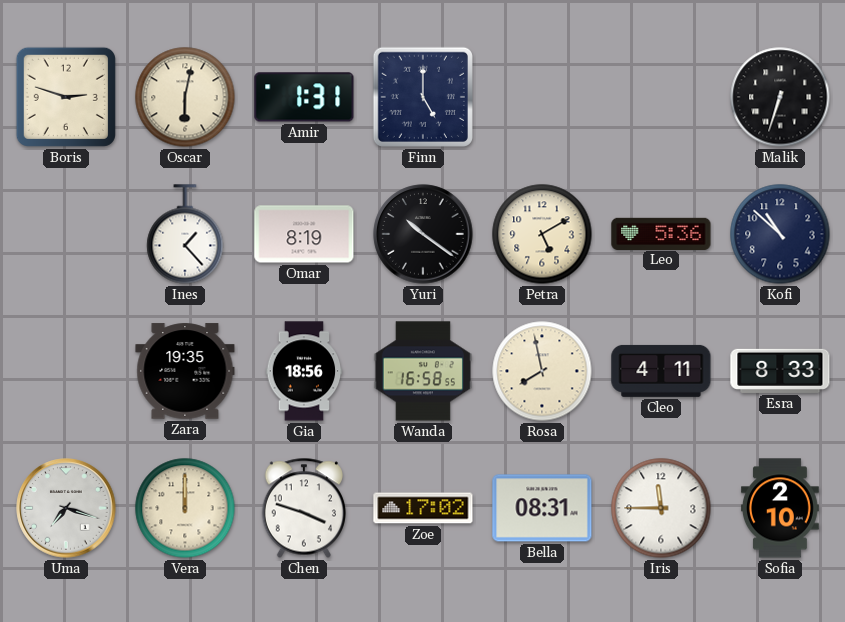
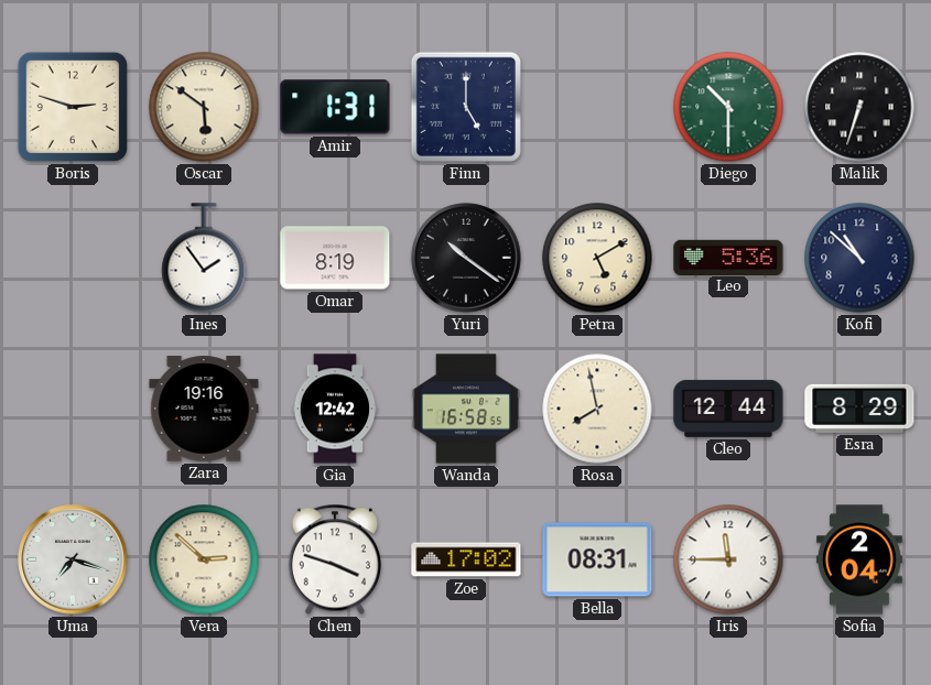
Oscar: 6:02 -> 5:51
Diego: none -> 10:30
Ines: 1:23 -> 1:54
Zara: 19:35 -> 19:16
Gia: 18:56 -> 12:42
Cleo: 4:11 -> 12:44
Esra: 8:33 -> 8:29
Vera: 12:00 -> 2:52
Sofia: 2:10 -> 2:04
